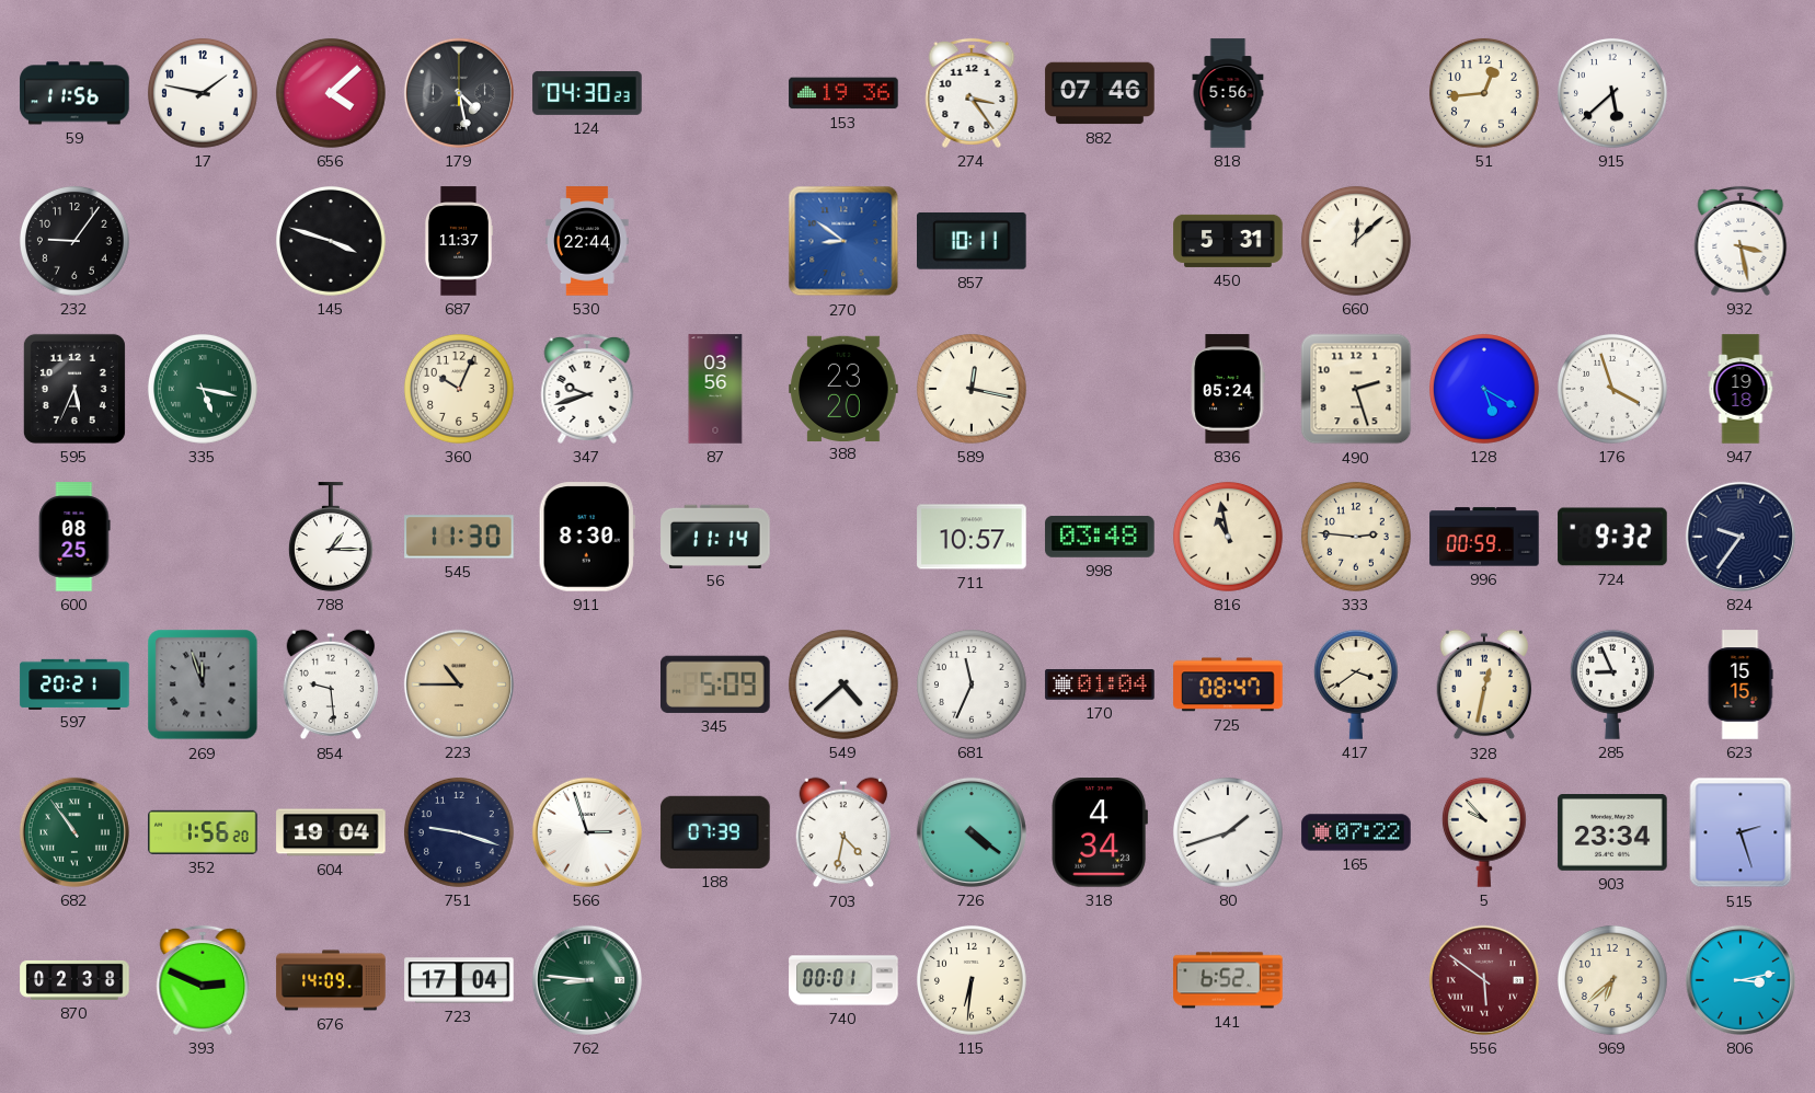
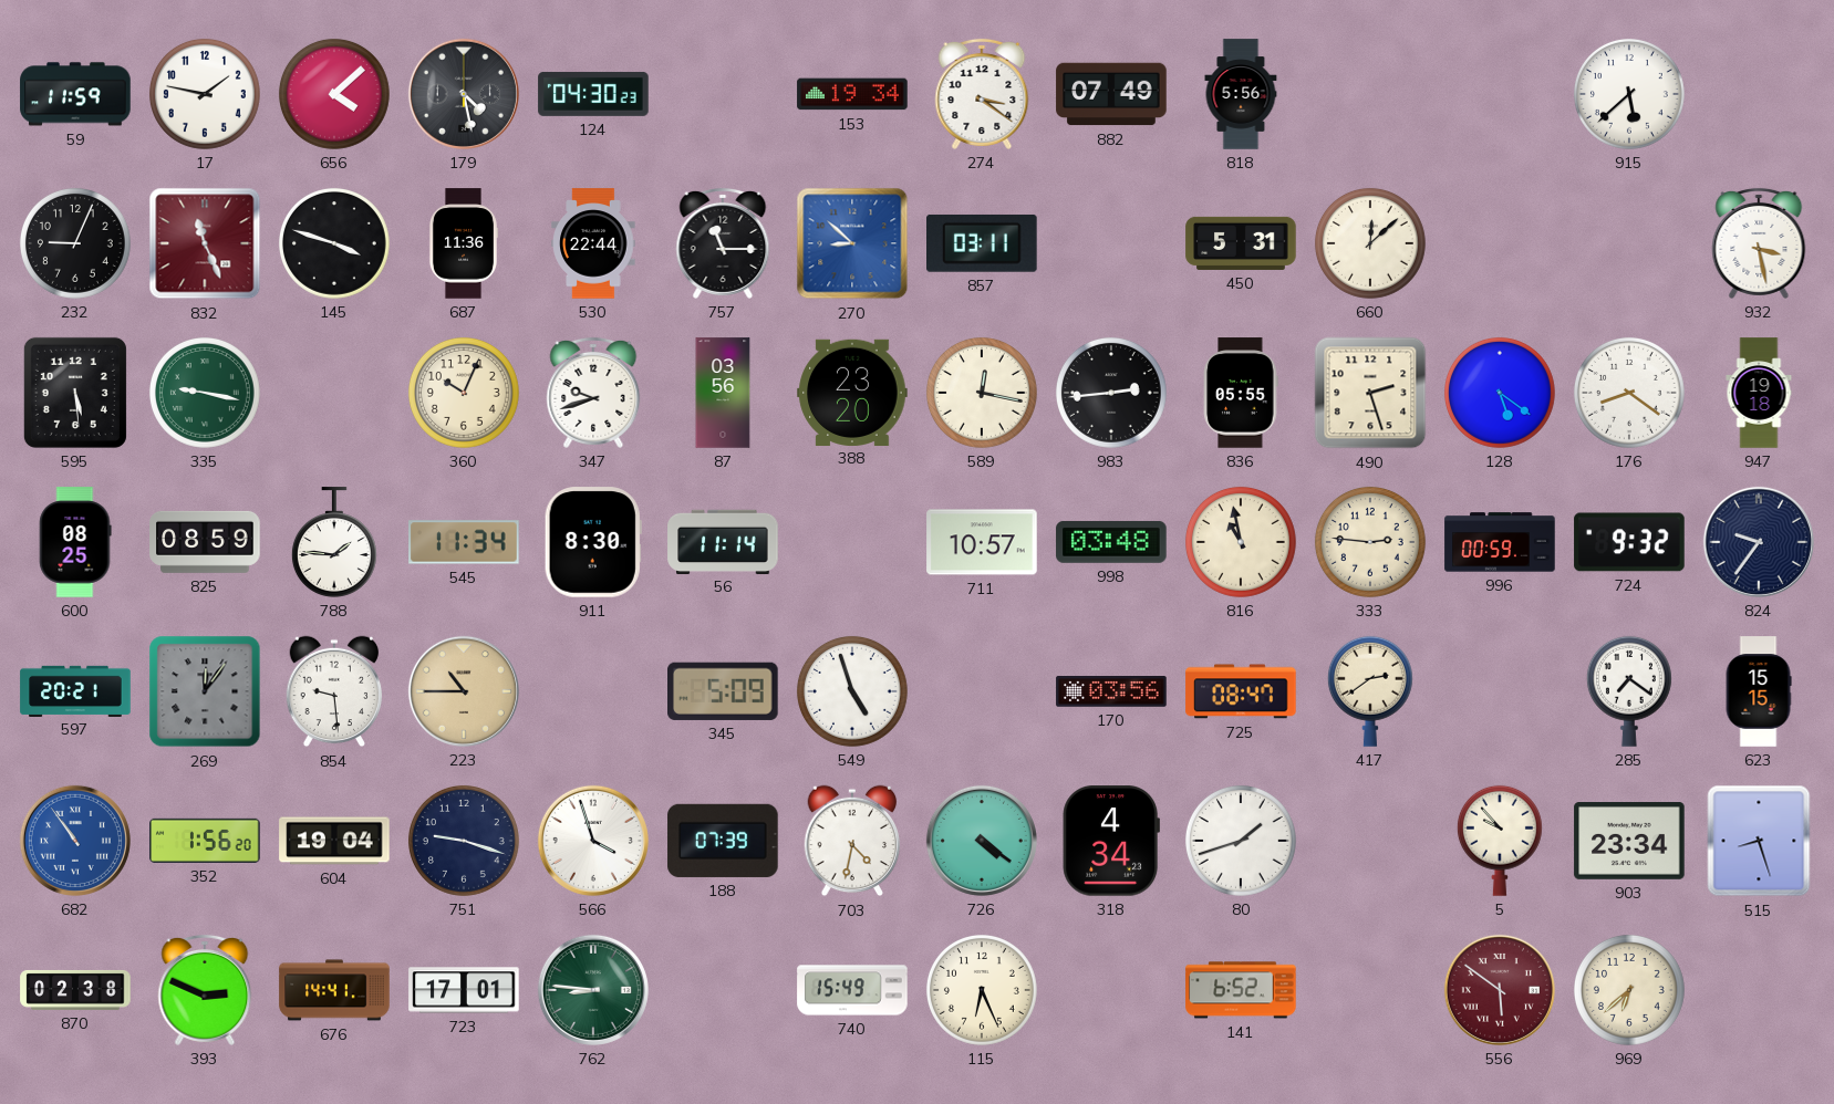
59: 11:56 -> 11:59
153: 19:36 -> 19:34
274: 3:24 -> 3:21
882: 07:46 -> 07:49
51: 12:44 -> none
232: 9:06 -> 9:04
832: none -> 11:26
687: 11:37 -> 11:36
757: none -> 11:15
270: 8:51 -> 8:52
857: 10:11 -> 03:11
595: 5:34 -> 5:29
335: 5:17 -> 9:17
983: none -> 2:44
836: 05:24 -> 05:55
128: 5:20 -> 5:21
176: 3:57 -> 8:21
825: none -> 08:59
788: 1:15 -> 1:46
545: 11:30 -> 11:34
269: 11:57 -> 12:06
549: 4:38 -> 4:57
681: 11:34 -> none
170: 01:04 -> 03:56
417: 3:39 -> 2:39
328: 12:32 -> none
285: 8:56 -> 7:21
682 dial: green -> blue
566: 2:57 -> 3:57
165: 07:22 -> none
515: 2:27 -> 8:27
676: 14:09 -> 14:41
723: 17:04 -> 17:01
740: 00:01 -> 15:49
115: 6:31 -> 6:26
806: 3:13 -> none
